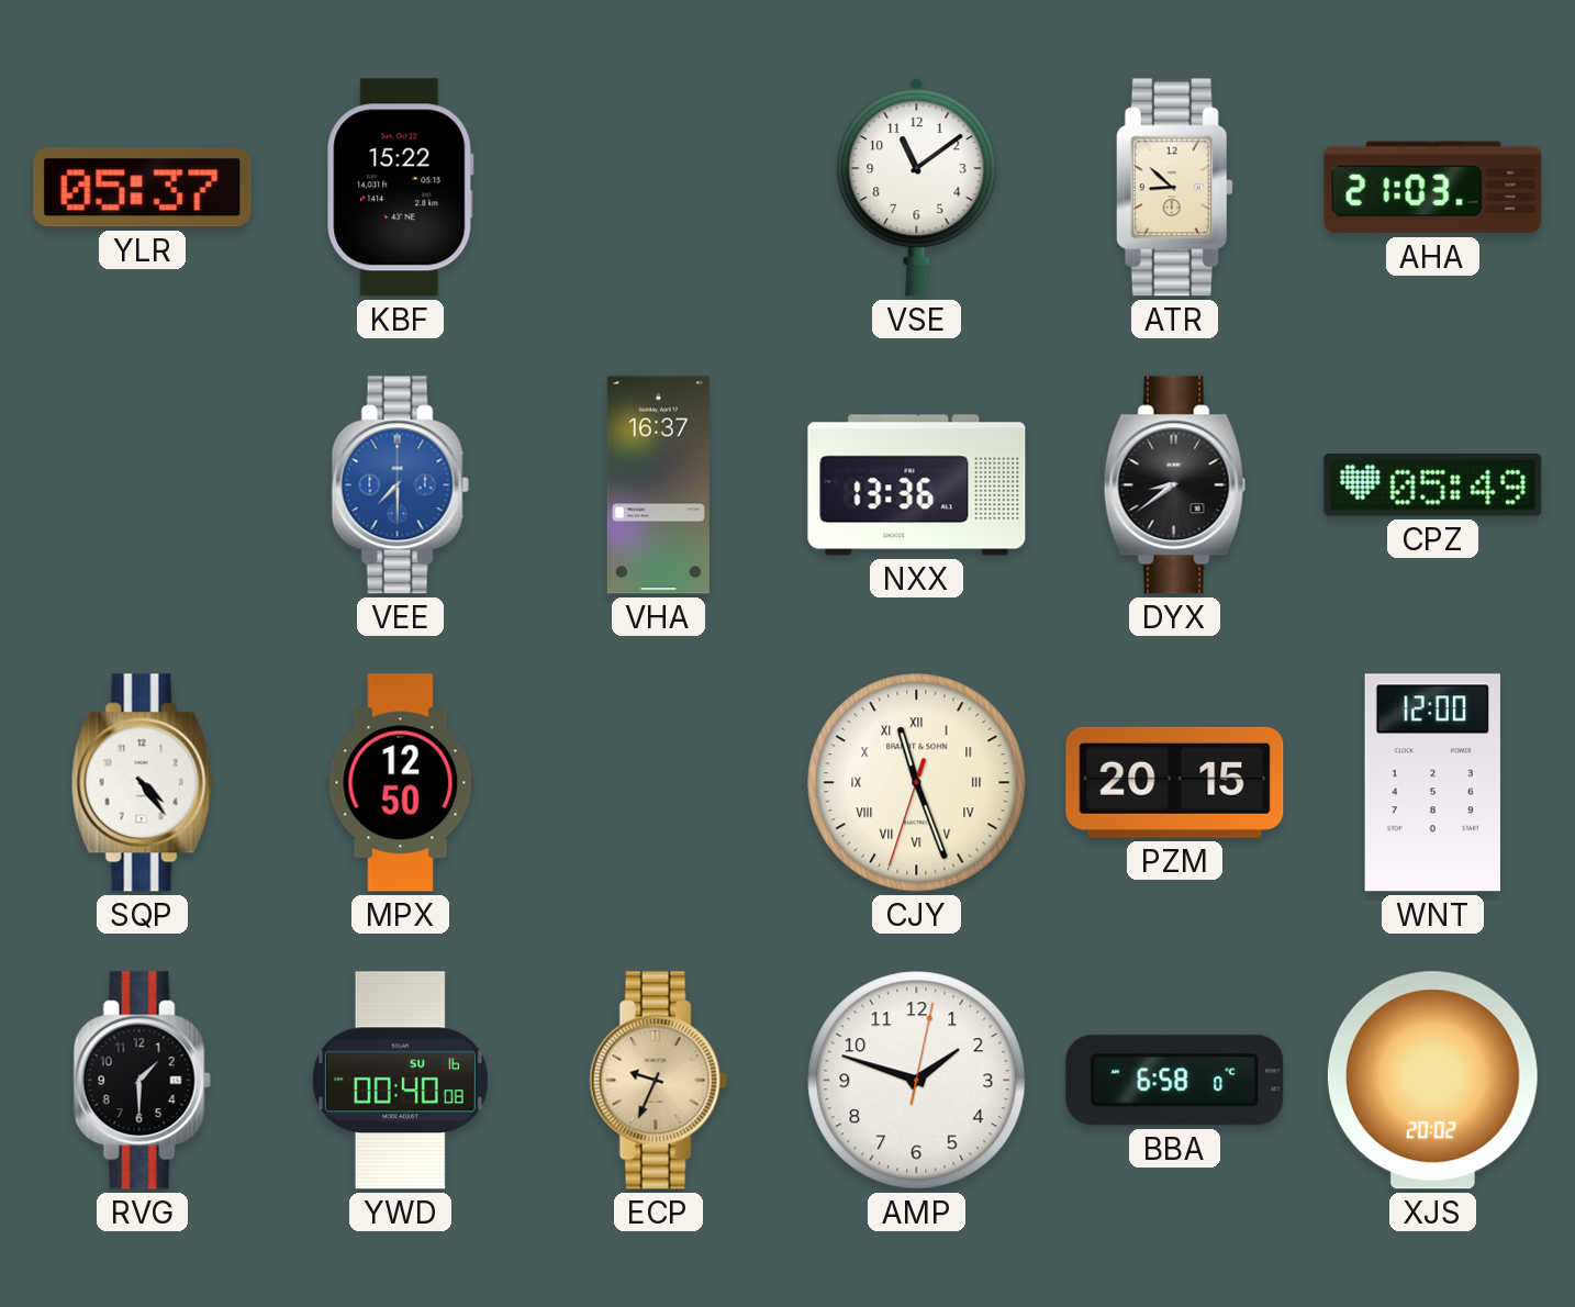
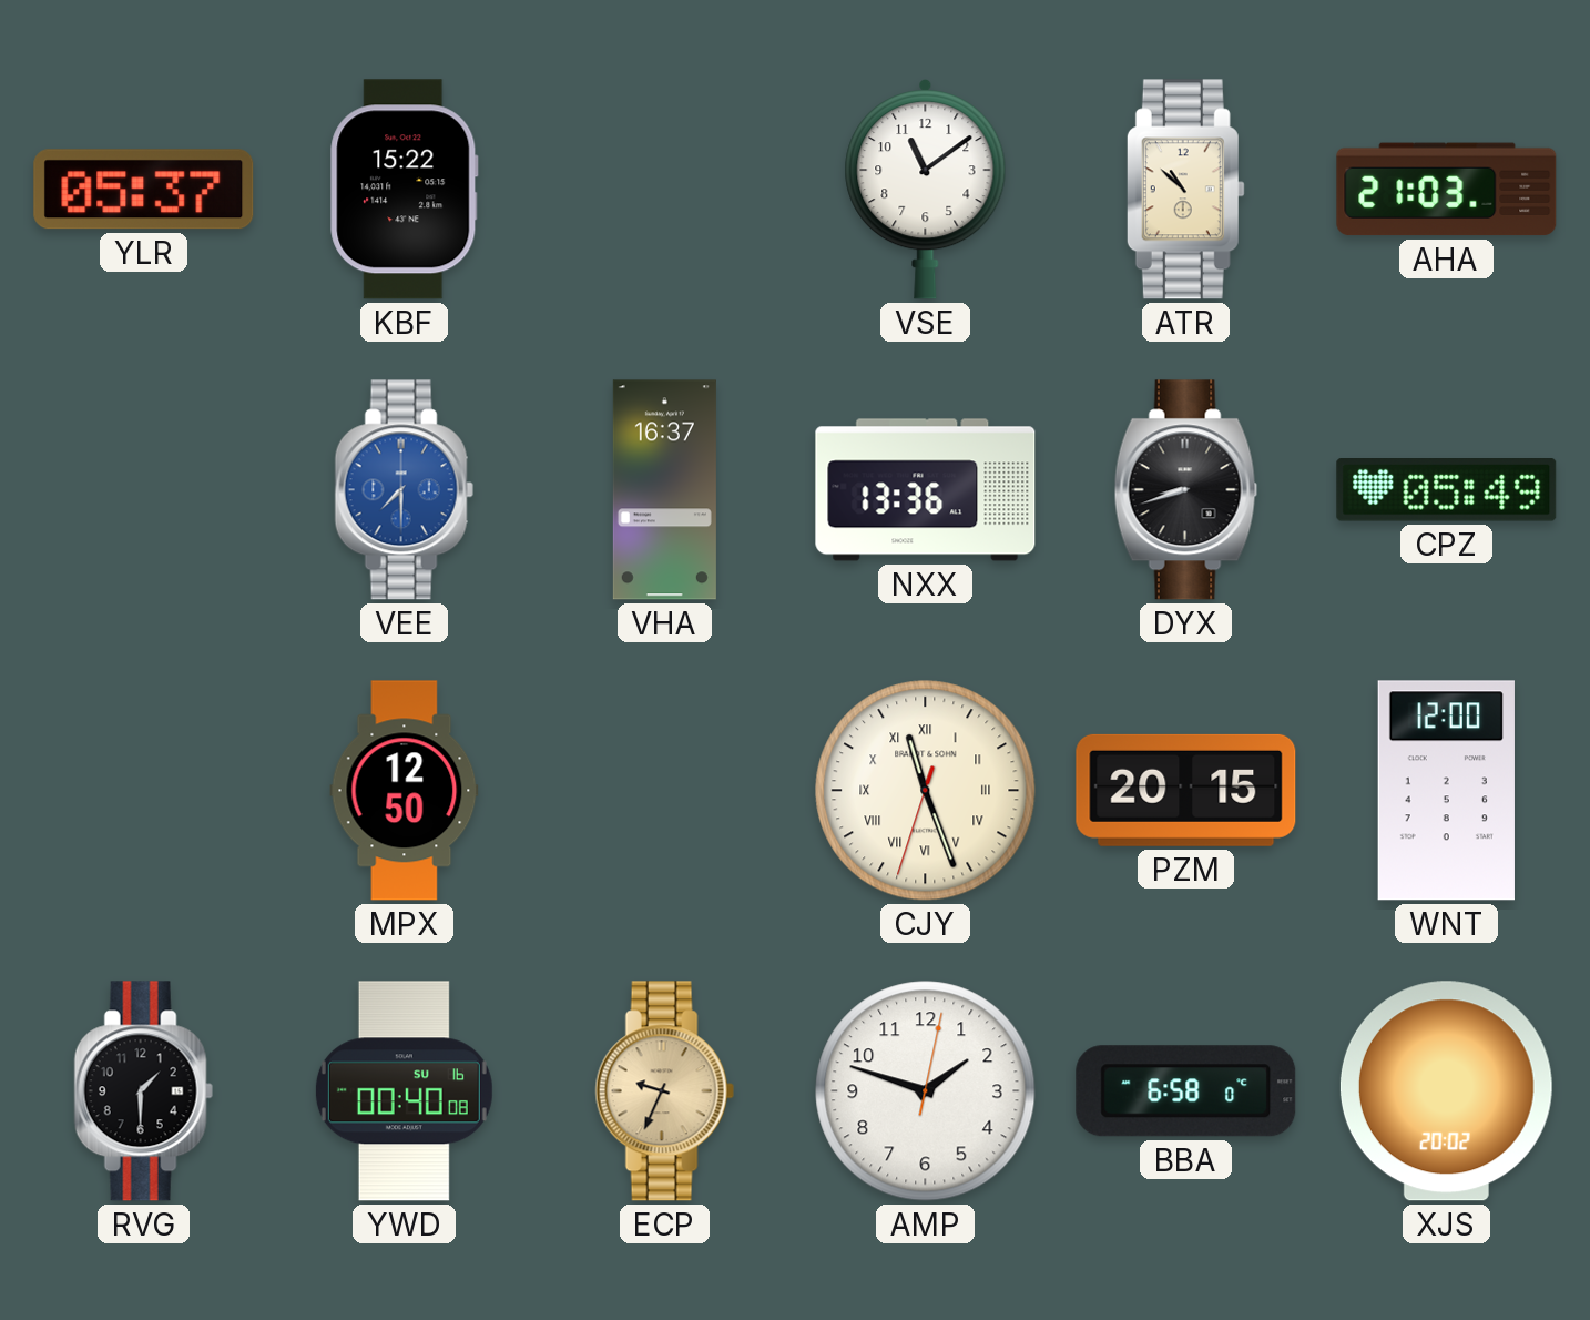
ATR: 8:52 -> 10:52
DYX: 8:39 -> 8:42
SQP: 4:24 -> none
